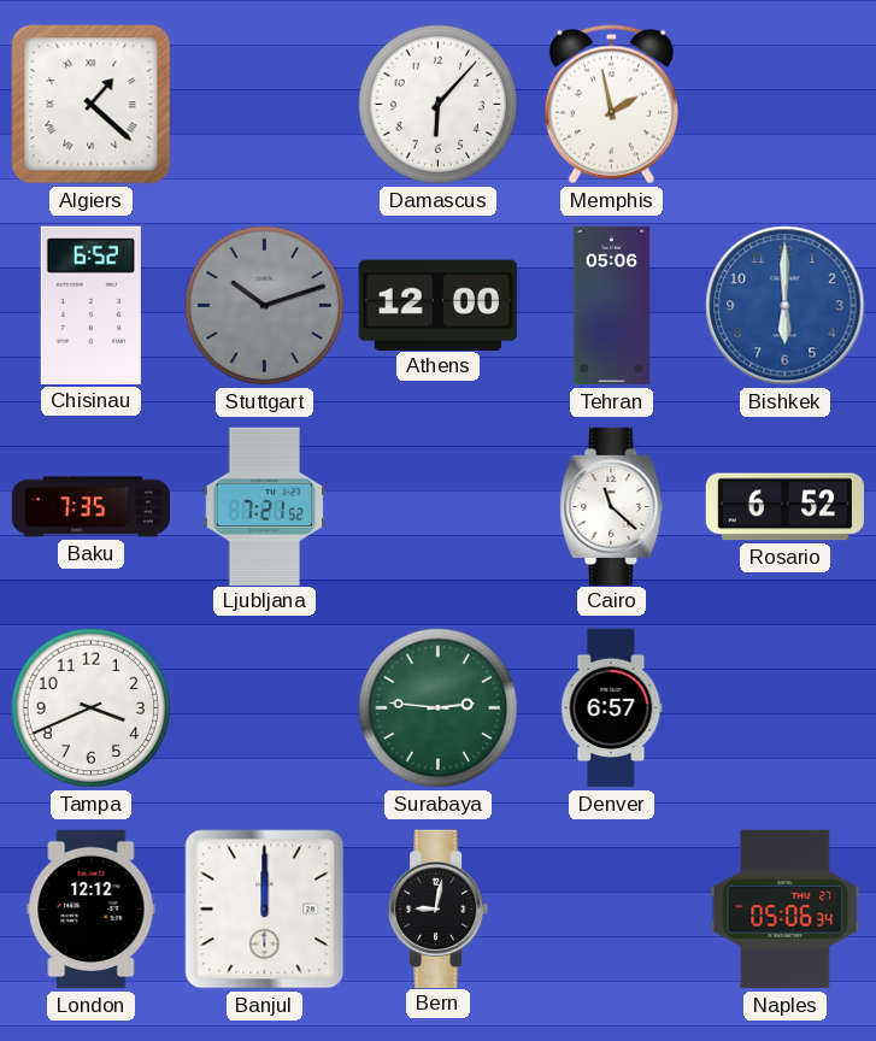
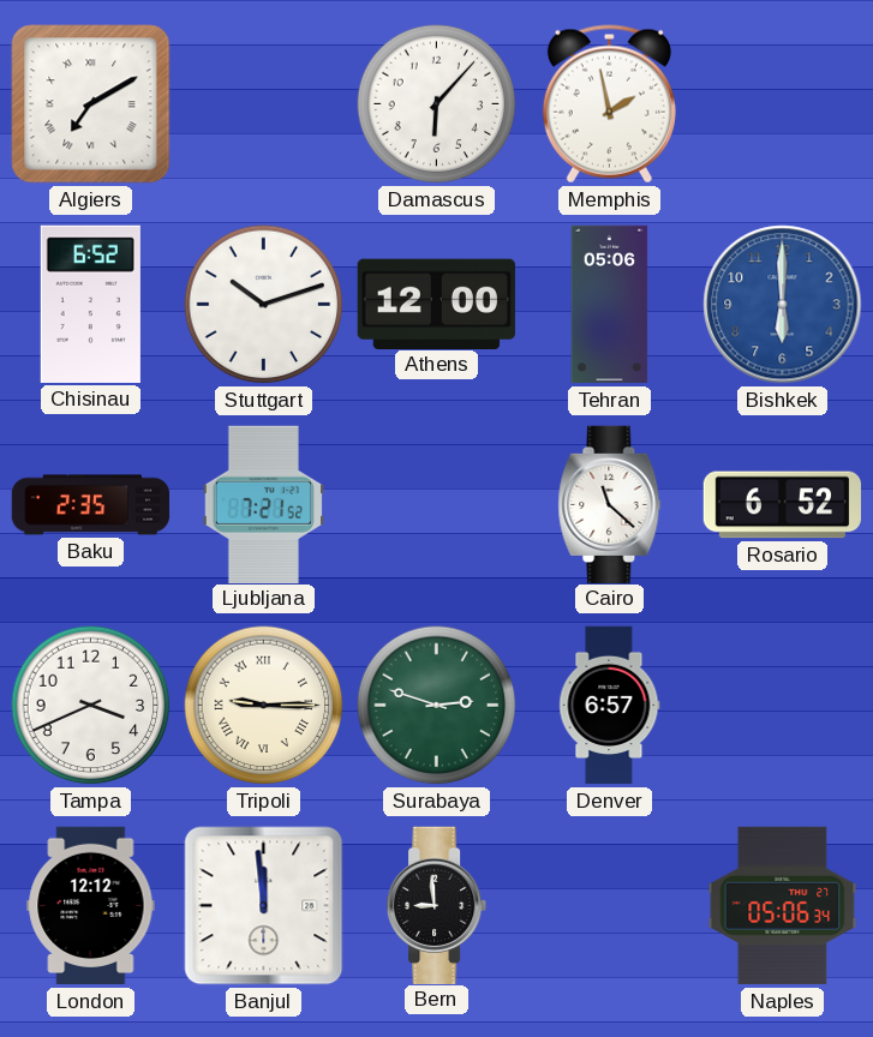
Algiers: 1:22 -> 7:10
Stuttgart dial: grey -> white
Baku: 7:35 -> 2:35
Tripoli: none -> 9:15
Surabaya: 2:46 -> 2:48
Banjul: 12:00 -> 11:59
Bern: 9:02 -> 8:59
